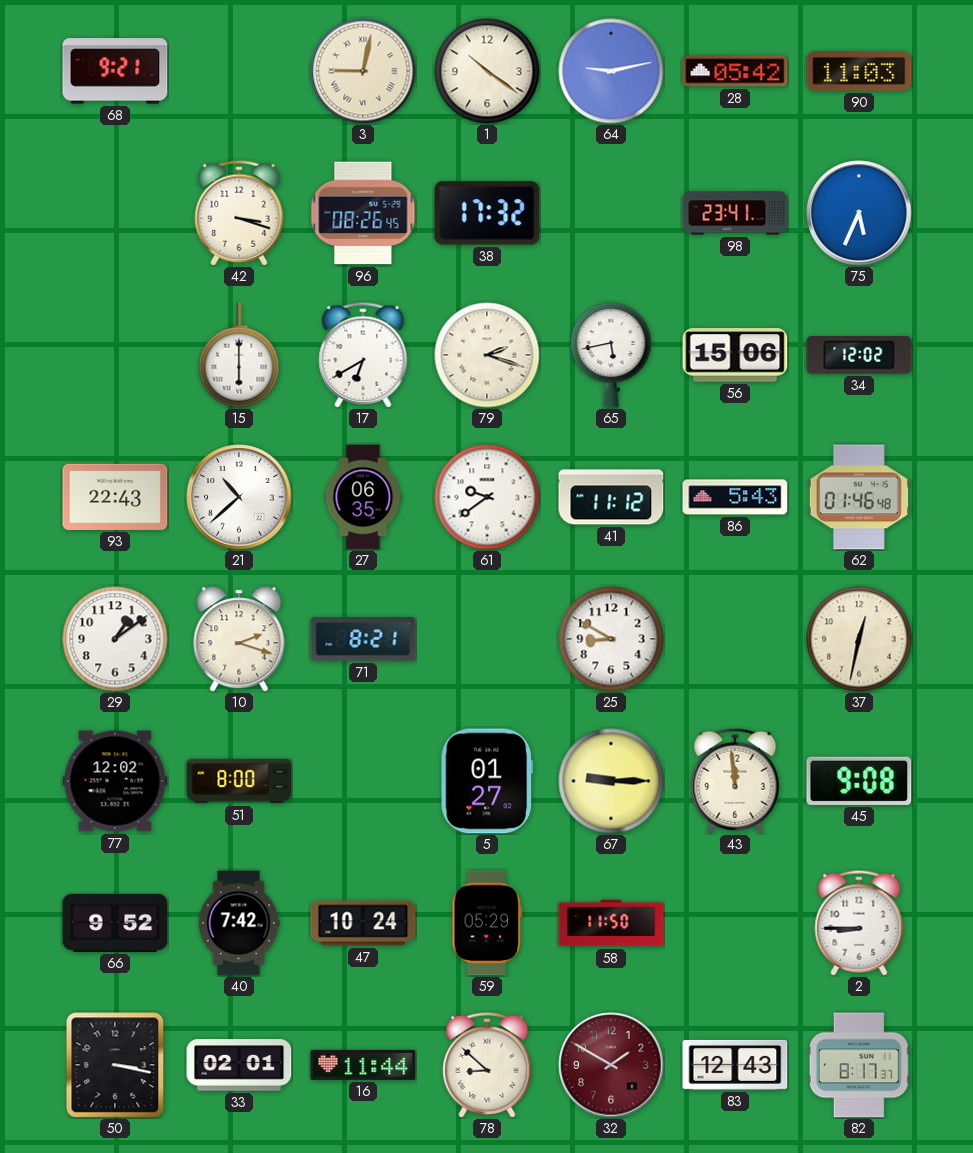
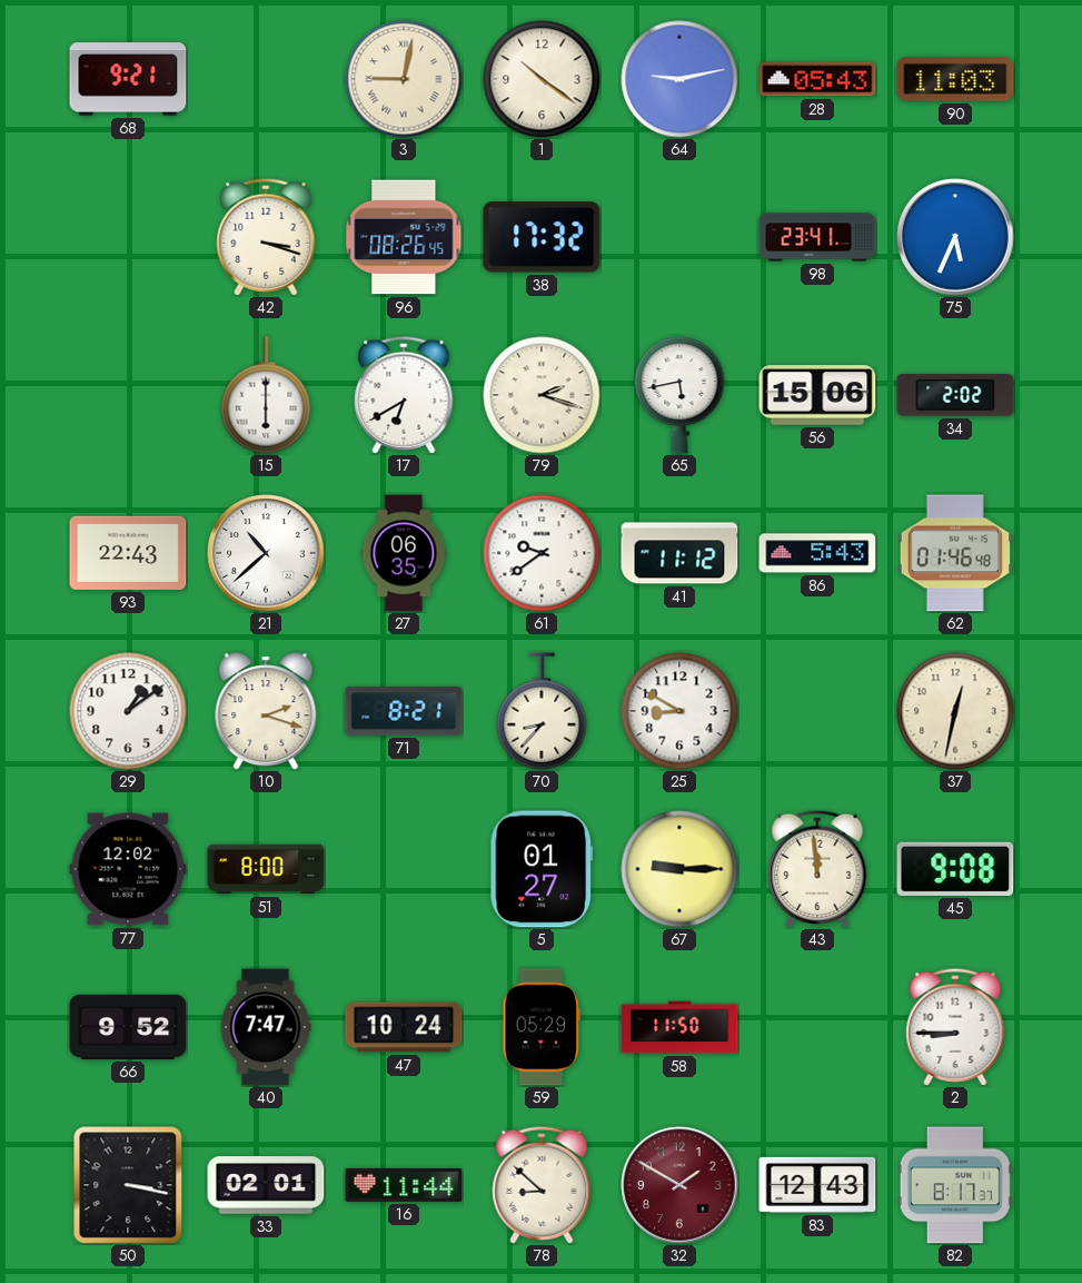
28: 05:42 -> 05:43
34: 12:02 -> 2:02
70: none -> 8:37
40: 7:42 -> 7:47
